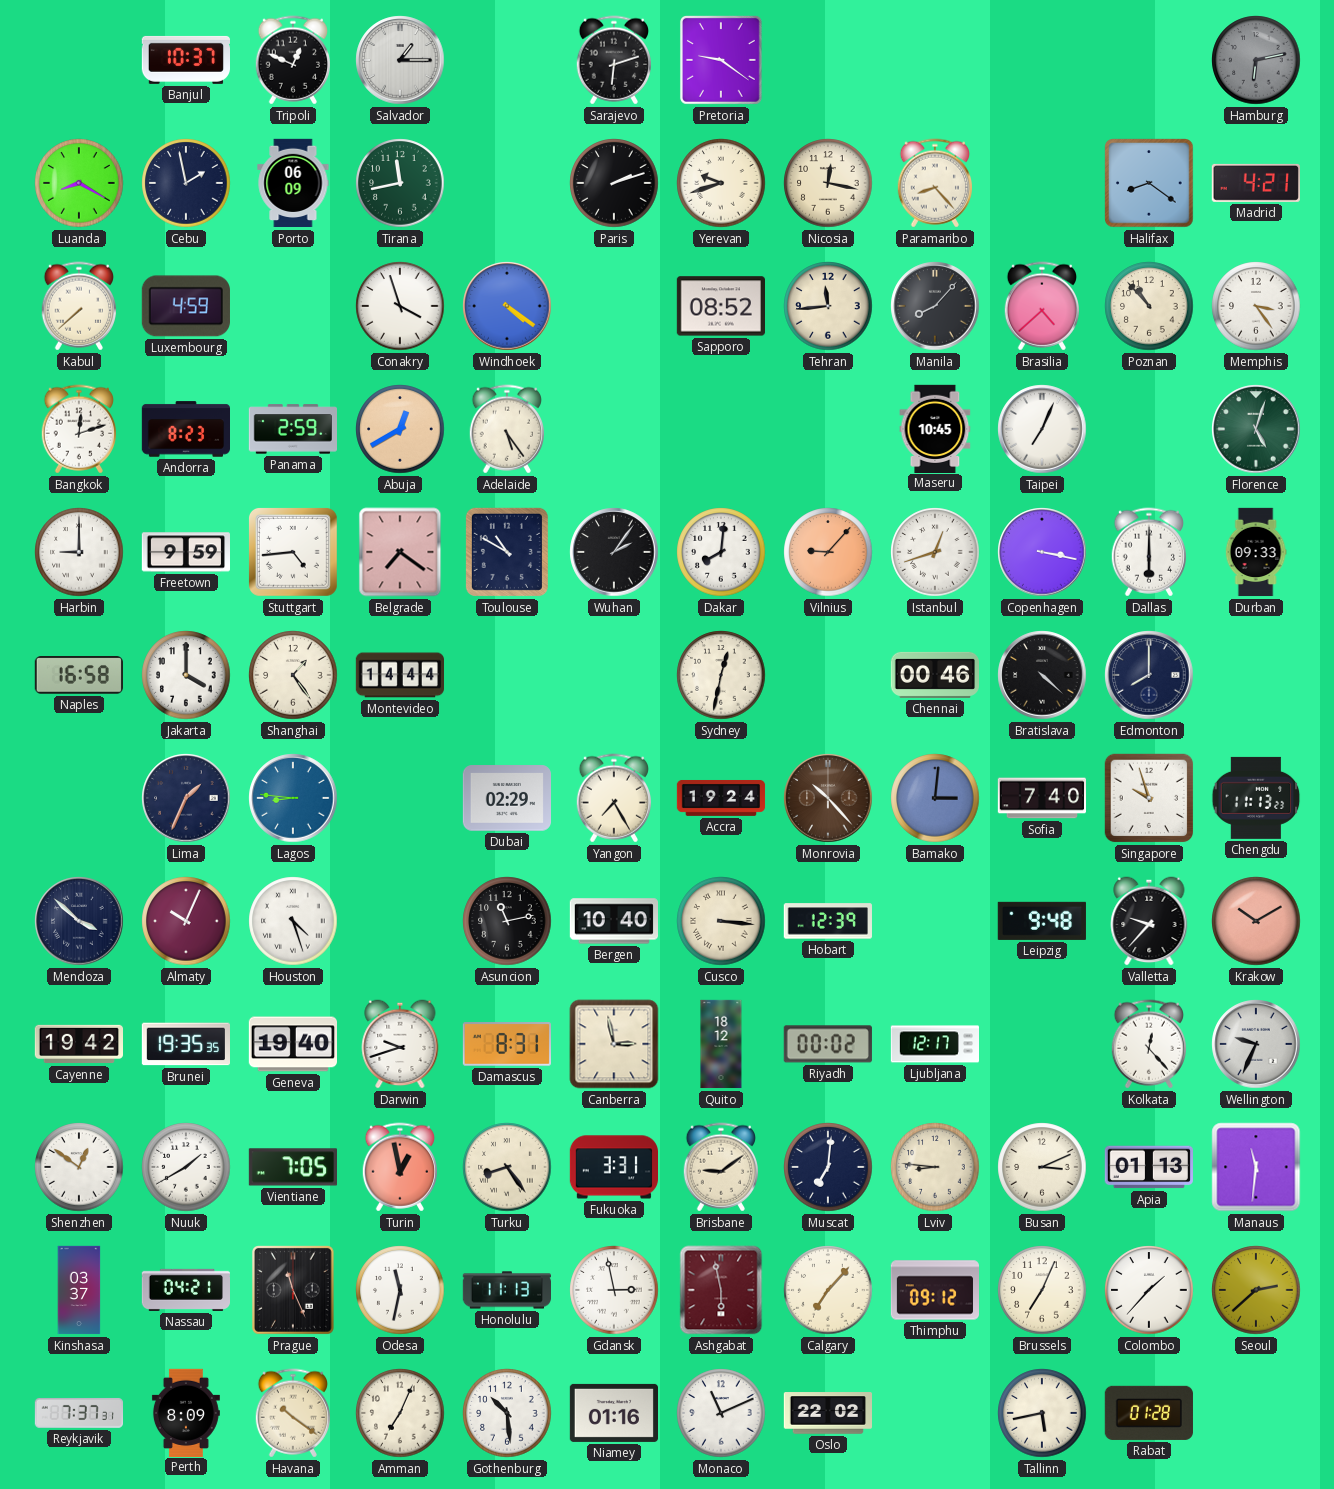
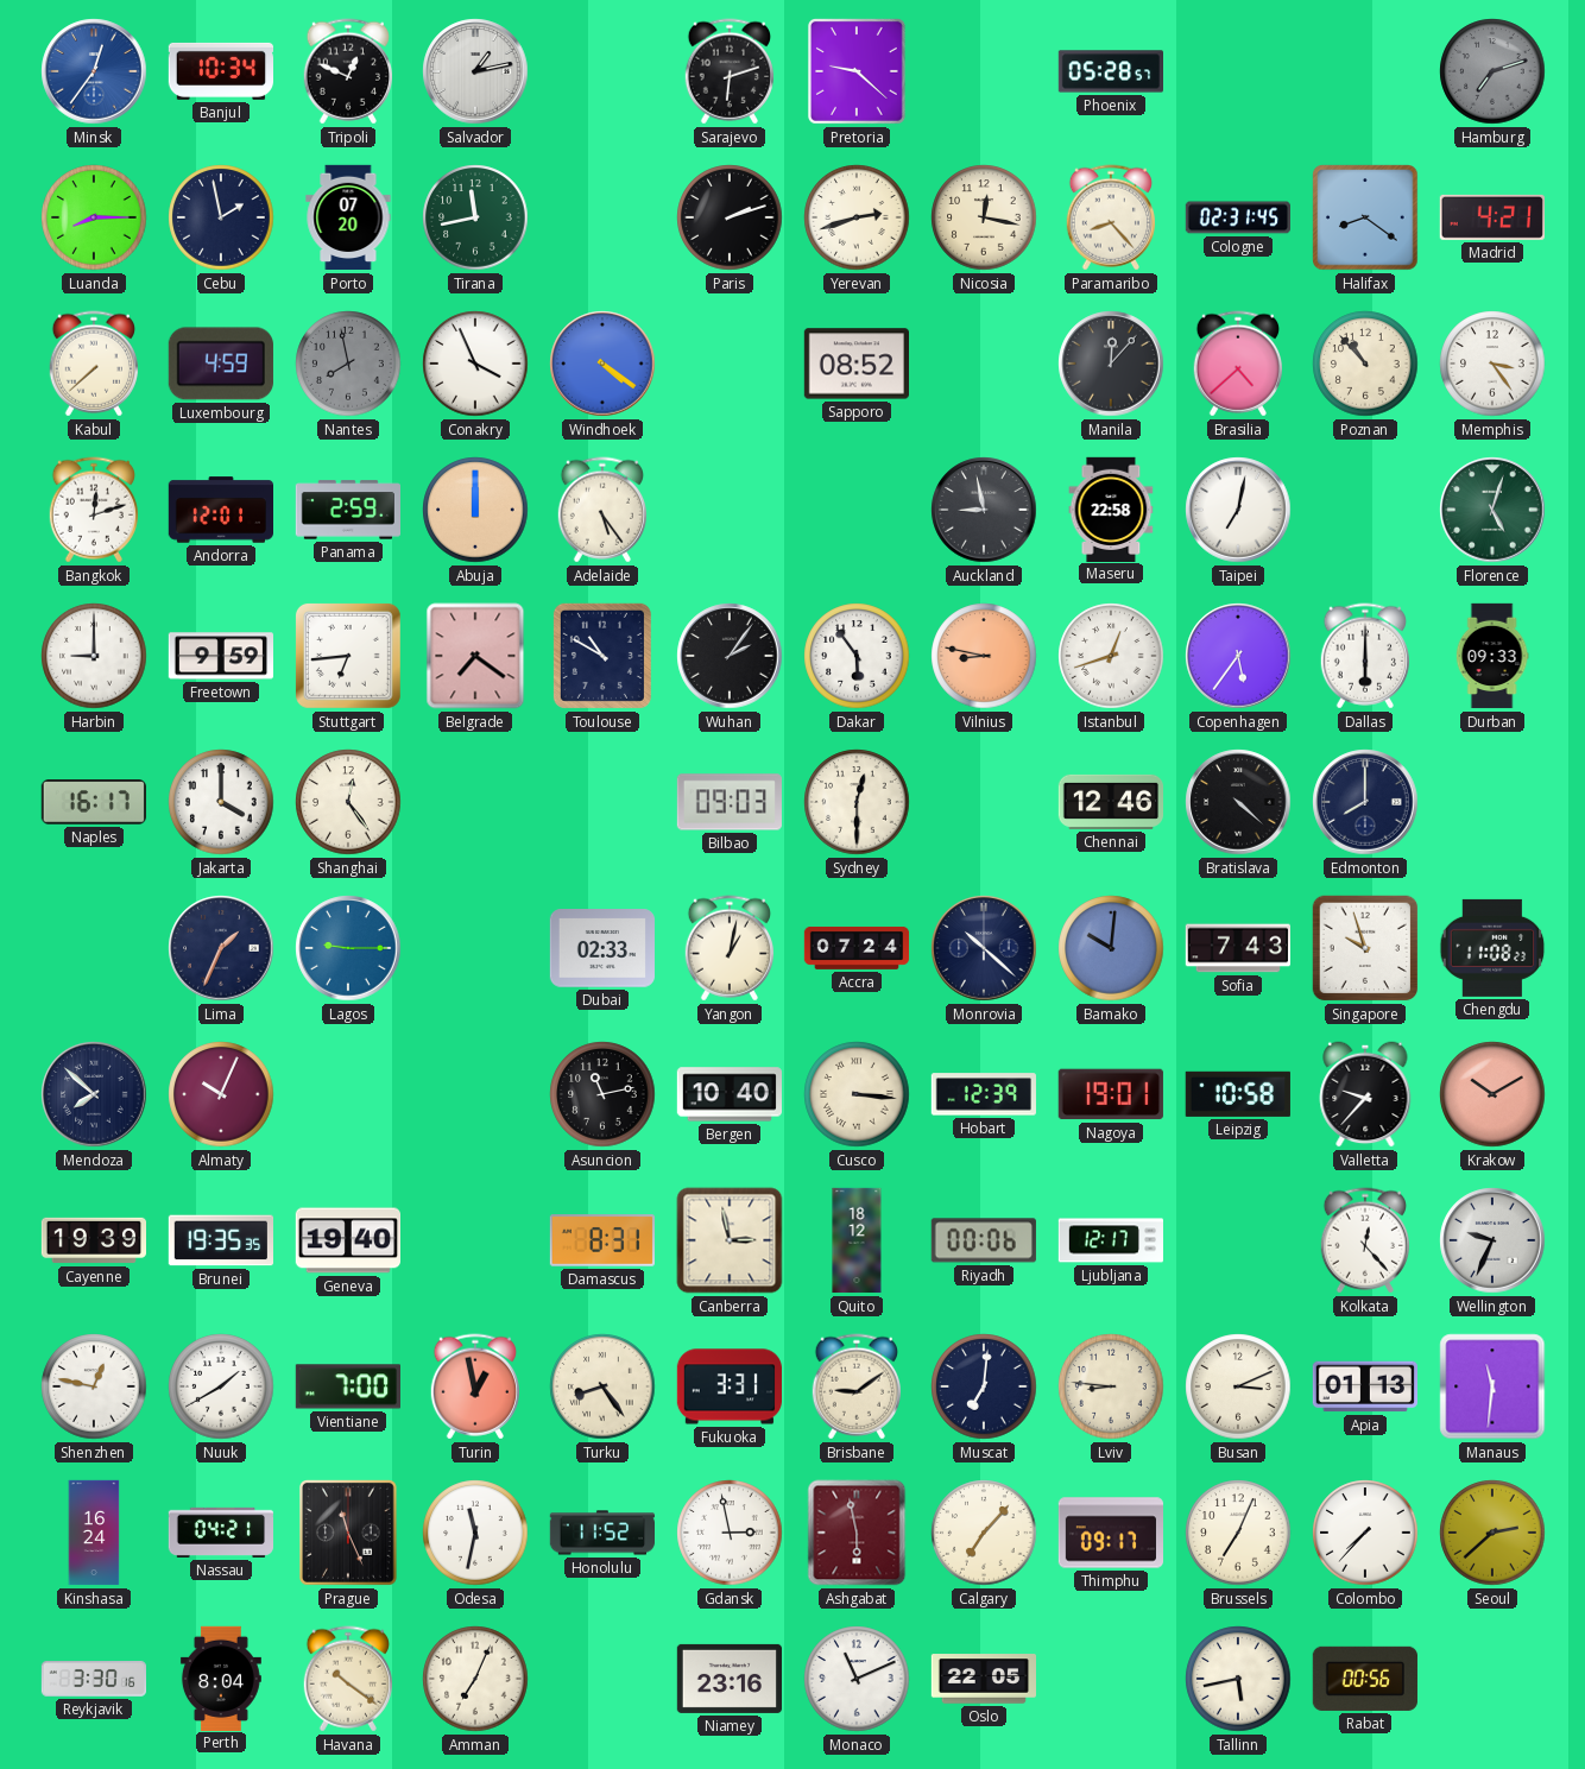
Minsk: none -> 12:36
Banjul: 10:37 -> 10:34
Salvador: 1:15 -> 1:13
Pretoria: 9:21 -> 9:22
Phoenix: none -> 05:28
Hamburg: 6:13 -> 7:12
Luanda: 8:20 -> 8:15
Porto: 06:09 -> 07:20
Yerevan: 9:42 -> 2:42
Cologne: none -> 02:31
Nantes: none -> 7:58
Conakry: 3:57 -> 3:56
Tehran: 11:44 -> none
Manila: 8:07 -> 12:07
Andorra: 8:23 -> 12:01
Abuja: 12:40 -> 12:00
Auckland: none -> 8:58
Maseru: 10:45 -> 22:58
Taipei: 7:04 -> 7:02
Stuttgart: 4:44 -> 6:44
Dakar: 8:01 -> 5:54
Vilnius: 9:07 -> 8:47
Copenhagen: 3:17 -> 5:36
Naples: 16:58 -> 16:17
Shanghai: 1:24 -> 12:24
Montevideo: 14:44 -> none
Bilbao: none -> 09:03
Sydney: 12:32 -> 12:30
Chennai: 00:46 -> 12:46
Lagos: 8:46 -> 9:15
Dubai: 02:29 -> 02:33
Yangon: 7:25 -> 1:02
Accra: 19:24 -> 07:24
Monrovia: 10:23 -> 10:22
Monrovia dial: brown -> navy
Bamako: 3:01 -> 10:01
Sofia: 7:40 -> 7:43
Chengdu: 11:13 -> 11:08
Mendoza: 3:52 -> 7:52
Houston: 4:27 -> none
Nagoya: none -> 19:01
Leipzig: 9:48 -> 10:58
Cayenne: 19:42 -> 19:39
Darwin: 9:42 -> none
Riyadh: 00:02 -> 00:06
Shenzhen: 12:51 -> 12:47
Vientiane: 7:05 -> 7:00
Kinshasa: 03:37 -> 16:24
Honolulu: 11:13 -> 11:52
Thimphu: 09:12 -> 09:17
Colombo: 1:37 -> 7:37
Reykjavik: 7:37 -> 3:30
Perth: 8:09 -> 8:04
Gothenburg: 10:29 -> none
Niamey: 01:16 -> 23:16
Oslo: 22:02 -> 22:05
Rabat: 01:28 -> 00:56
